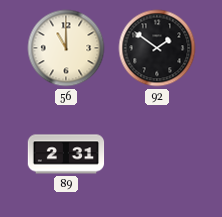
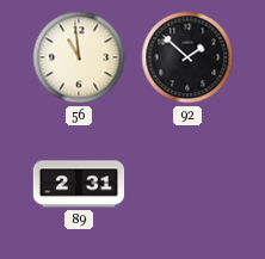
56: 11:00 -> 10:59
92: 1:51 -> 1:52
